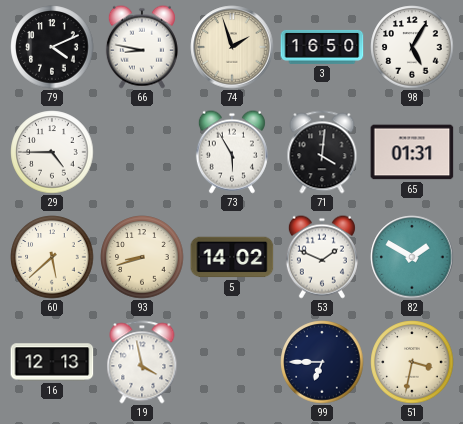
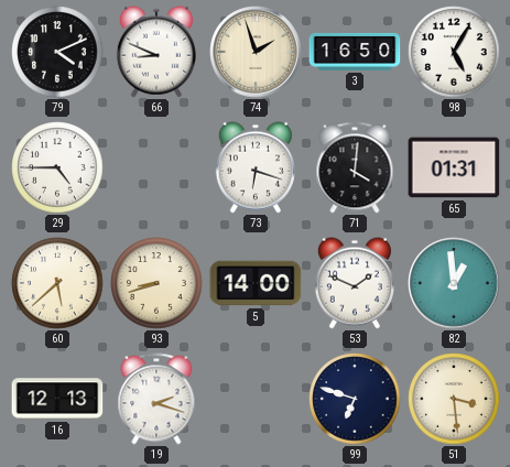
66: 8:47 -> 8:49
73: 5:55 -> 6:18
5: 14:02 -> 14:00
82: 1:50 -> 12:59
19: 3:58 -> 2:18
99: 6:45 -> 6:48
51: 3:32 -> 3:29
